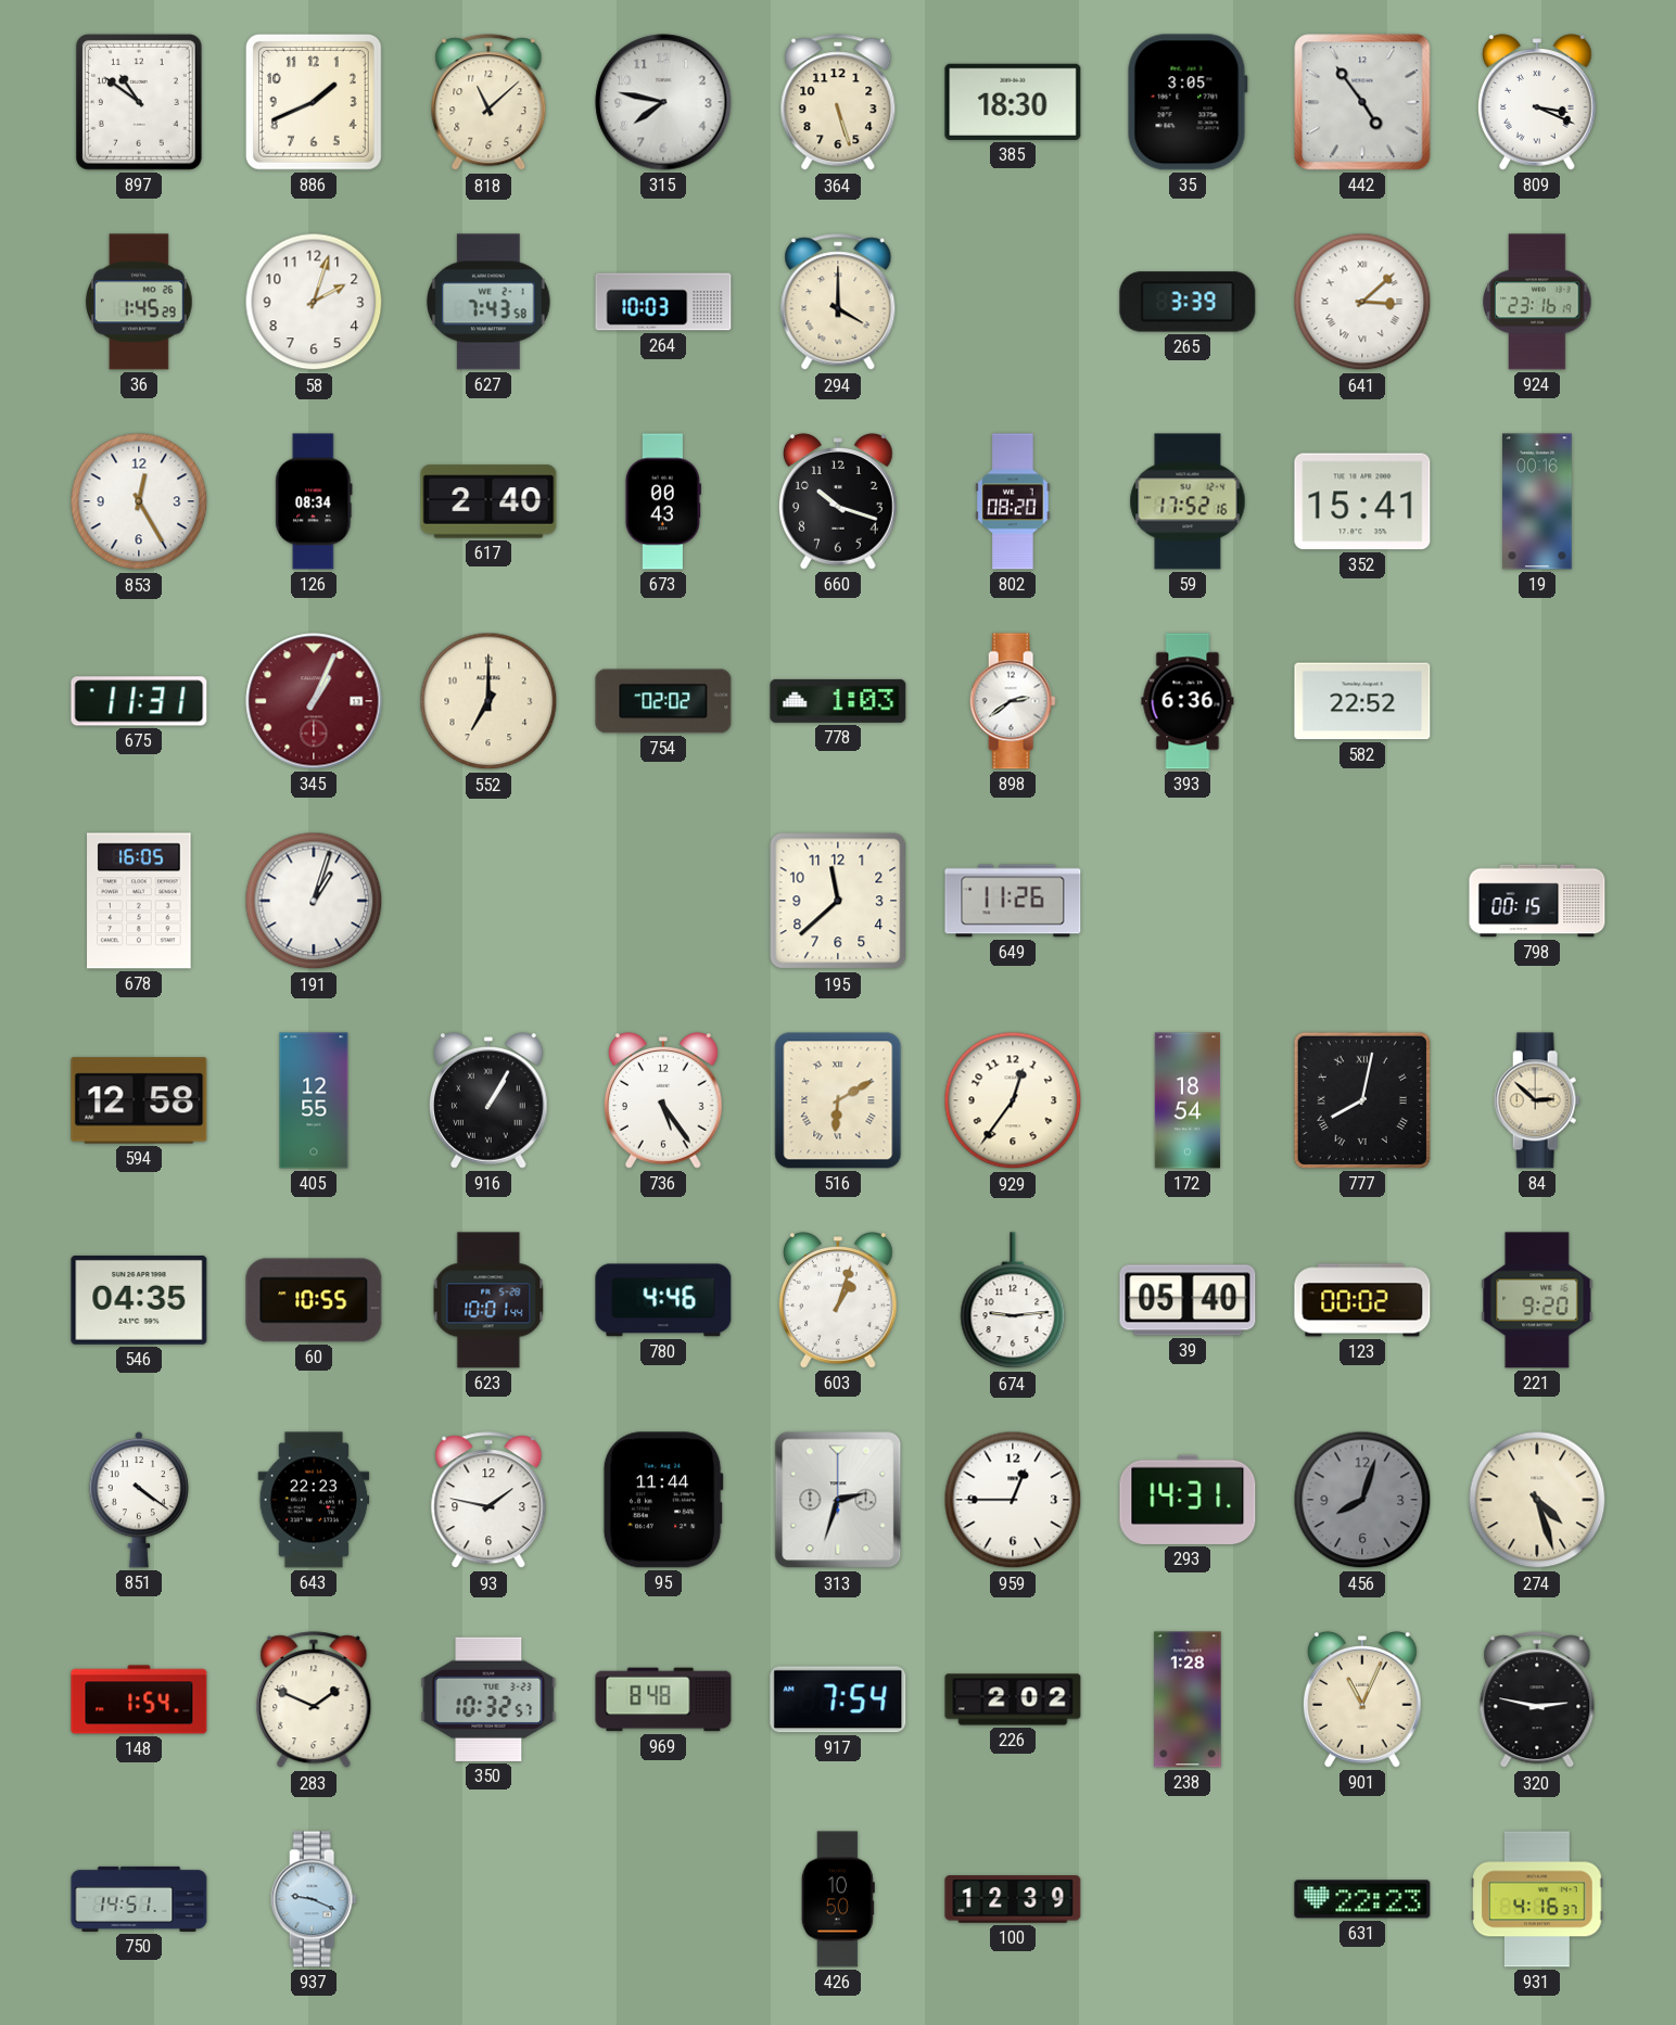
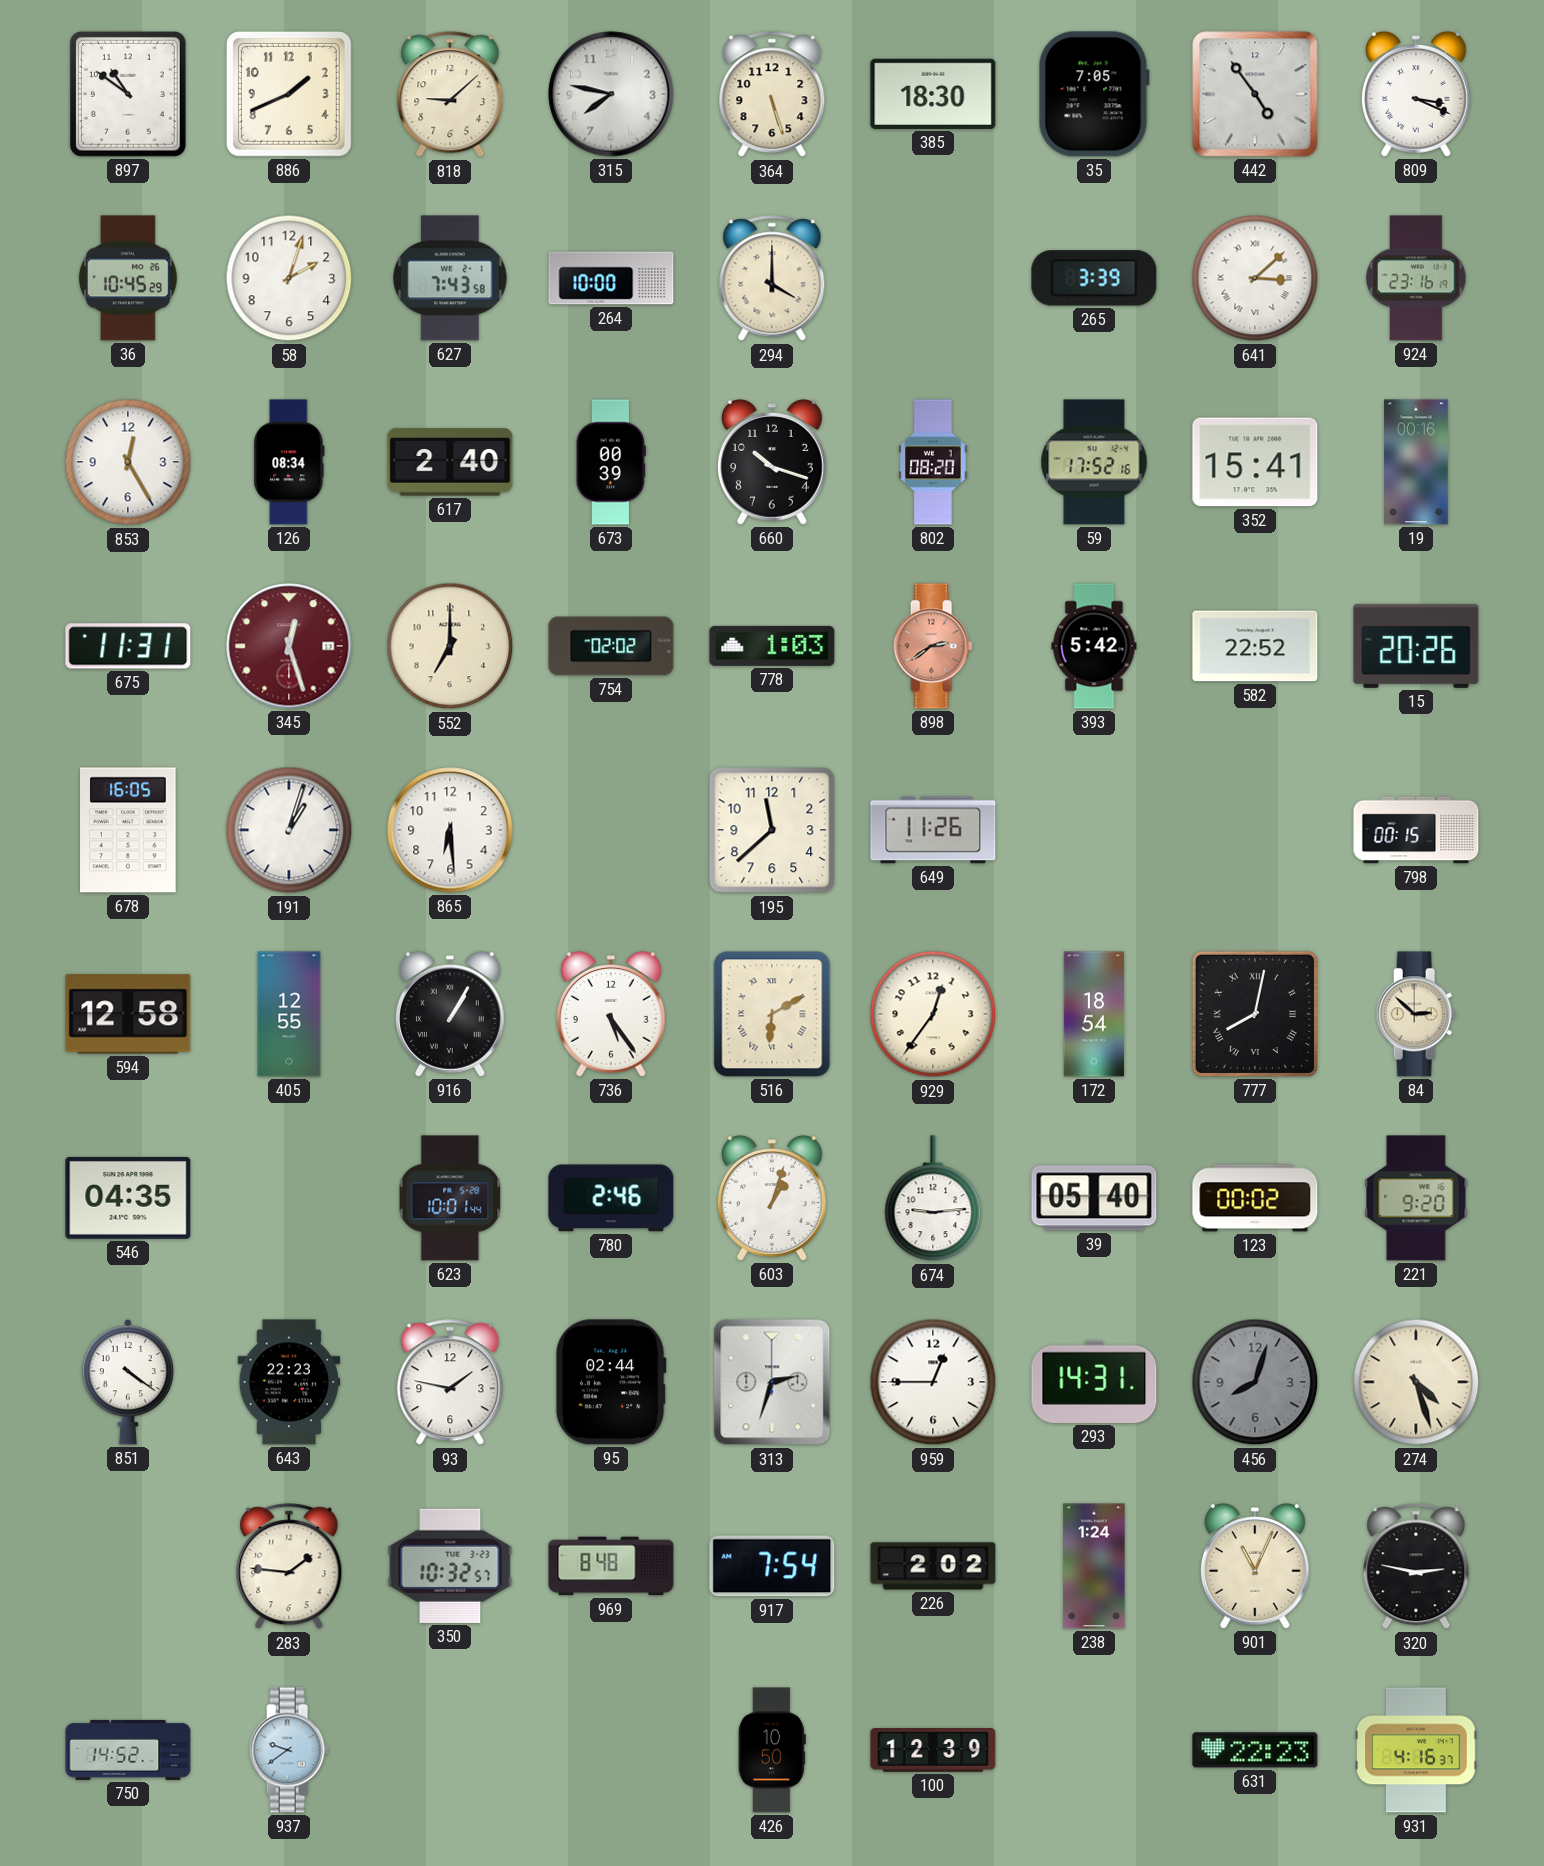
818: 11:08 -> 9:08
35: 3:05 -> 7:05
36: 1:45 -> 10:45
264: 10:03 -> 10:00
673: 00:43 -> 00:39
345: 1:04 -> 12:27
898 dial: white -> salmon
393: 6:36 -> 5:42
15: none -> 20:26
865: none -> 6:29
60: 10:55 -> none
780: 4:46 -> 2:46
95: 11:44 -> 02:44
148: 1:54 -> none
283: 1:49 -> 1:46
238: 1:28 -> 1:24
750: 14:51 -> 14:52
937: 9:19 -> 9:39
